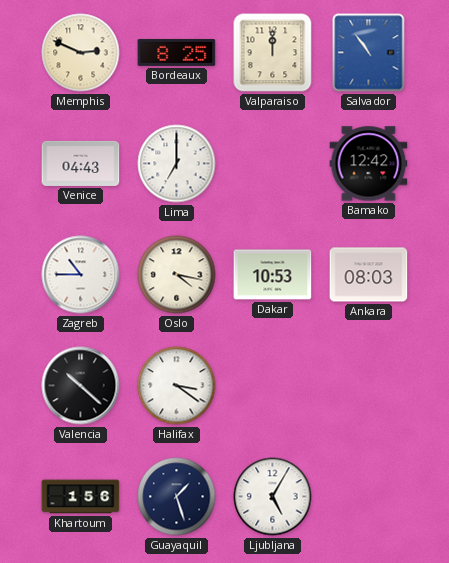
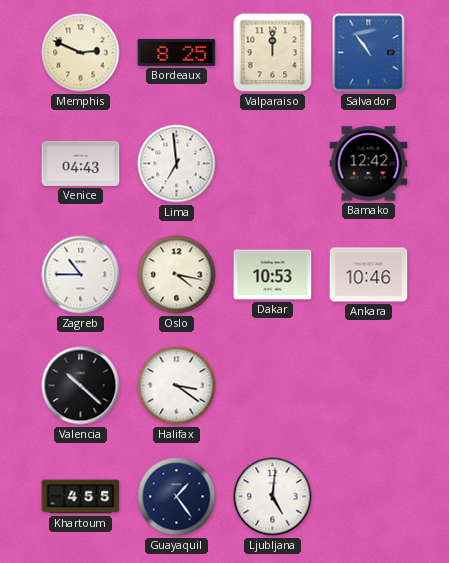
Lima: 7:00 -> 6:59
Ankara: 08:03 -> 10:46
Khartoum: 1:56 -> 4:55
Guayaquil: 1:27 -> 1:24
Ljubljana: 5:05 -> 5:01
